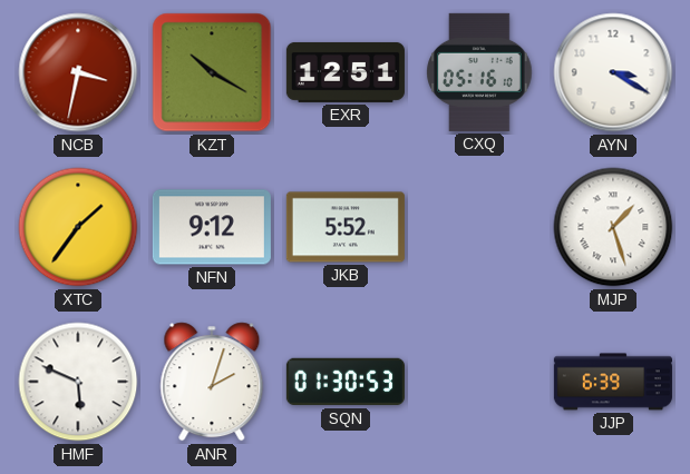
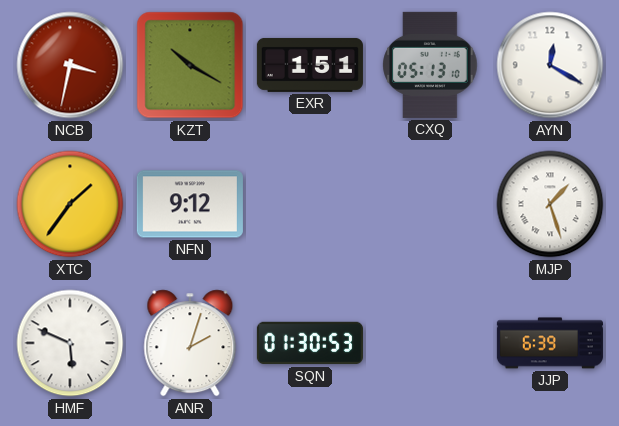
EXR: 12:51 -> 1:51
CXQ: 05:16 -> 05:13
AYN: 3:20 -> 12:20
JKB: 5:52 -> none
